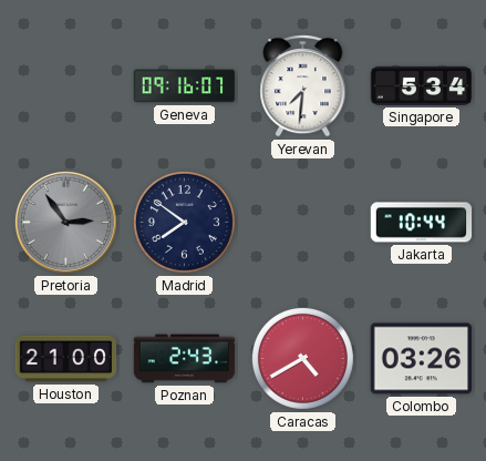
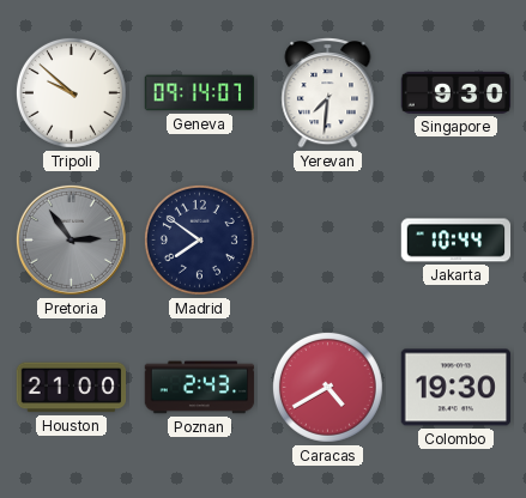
Tripoli: none -> 9:52
Geneva: 09:16 -> 09:14
Singapore: 5:34 -> 9:30
Colombo: 03:26 -> 19:30
